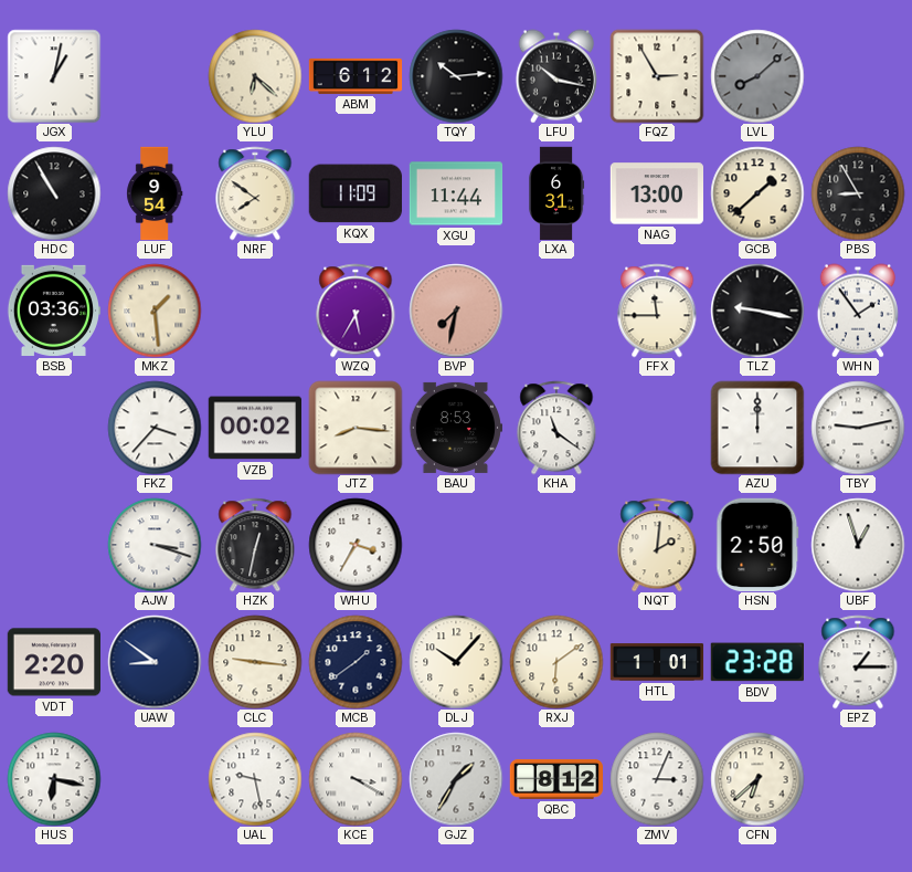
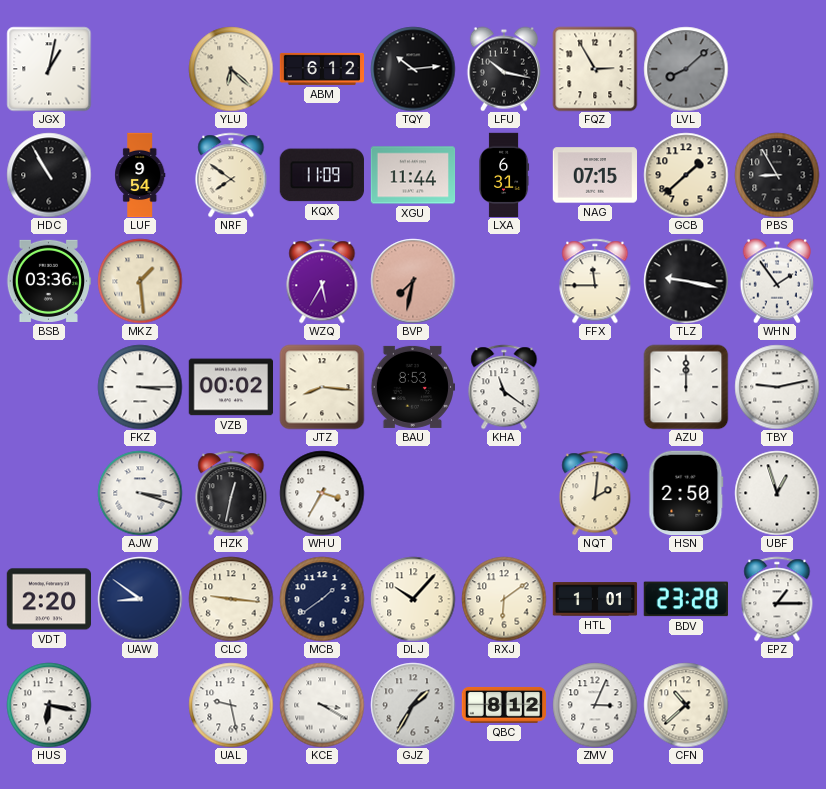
NAG: 13:00 -> 07:15
FKZ: 3:37 -> 3:15
CFN: 6:38 -> 10:38
